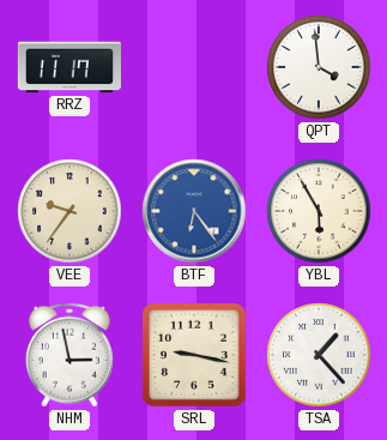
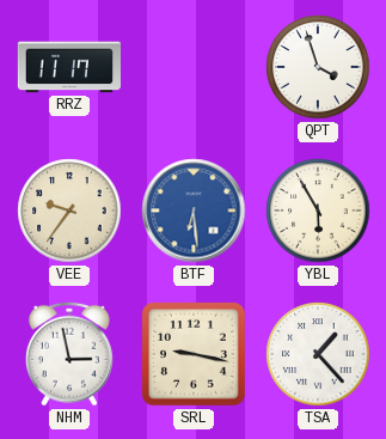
QPT: 3:59 -> 3:57
BTF: 6:24 -> 6:29
